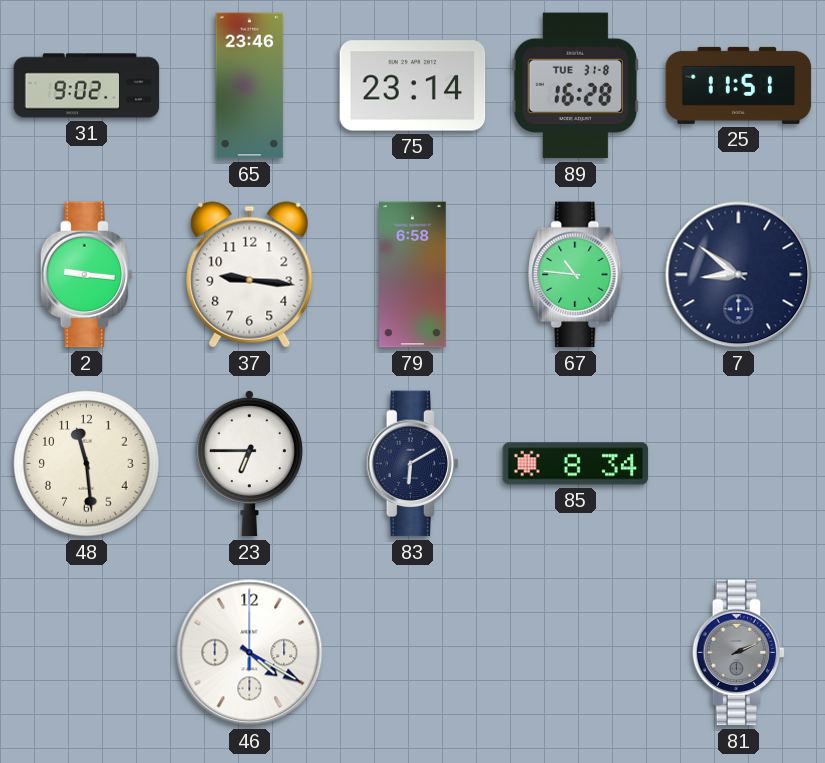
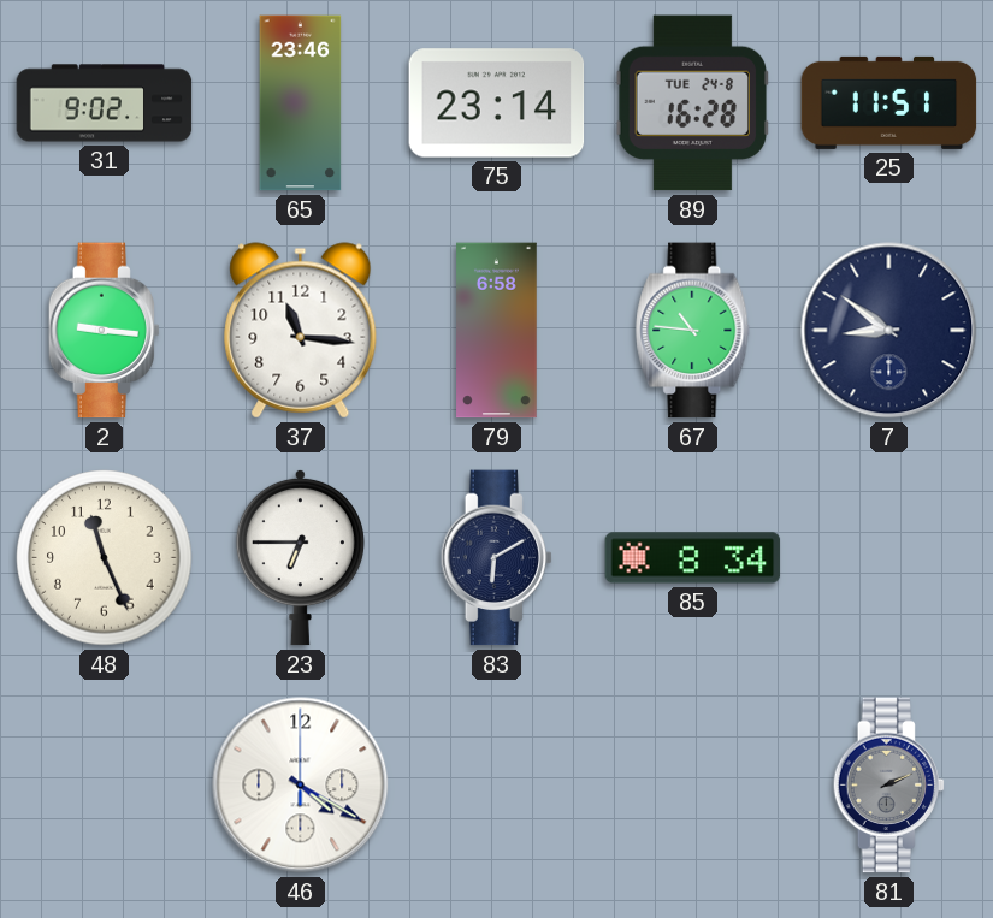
89 date: TUE 31-8 -> TUE 24-8
37: 9:16 -> 11:16
48: 11:29 -> 11:26
